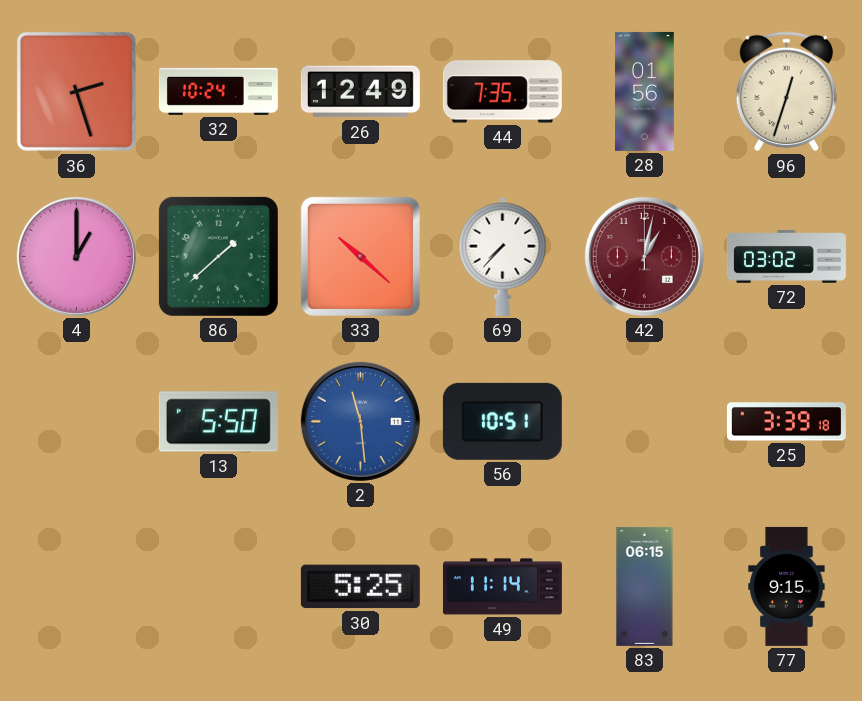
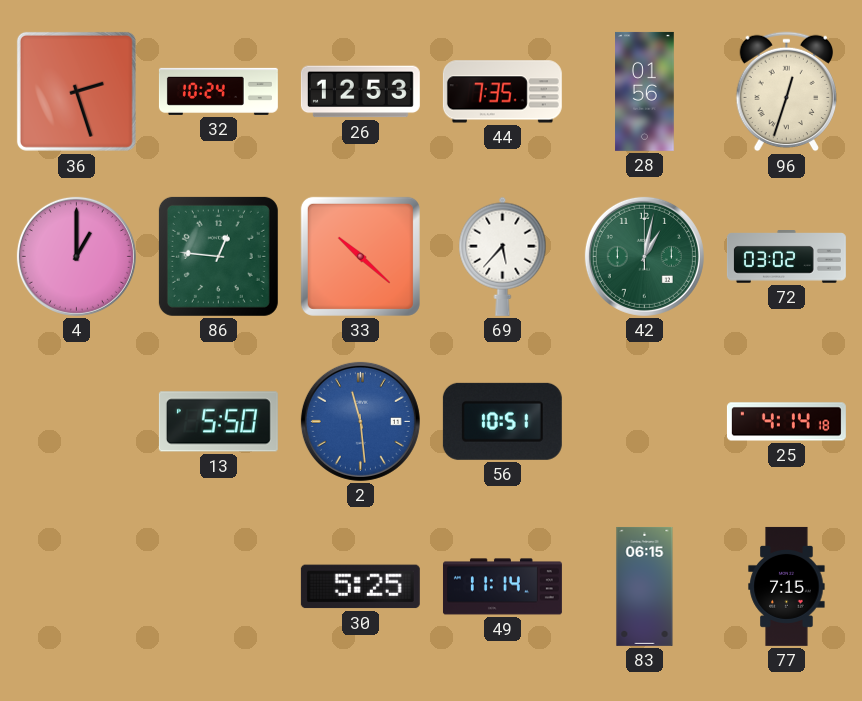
26: 12:49 -> 12:53
86: 1:38 -> 12:46
69: 7:37 -> 5:37
42 dial: burgundy -> green
25: 3:39 -> 4:14
77: 9:15 -> 7:15
